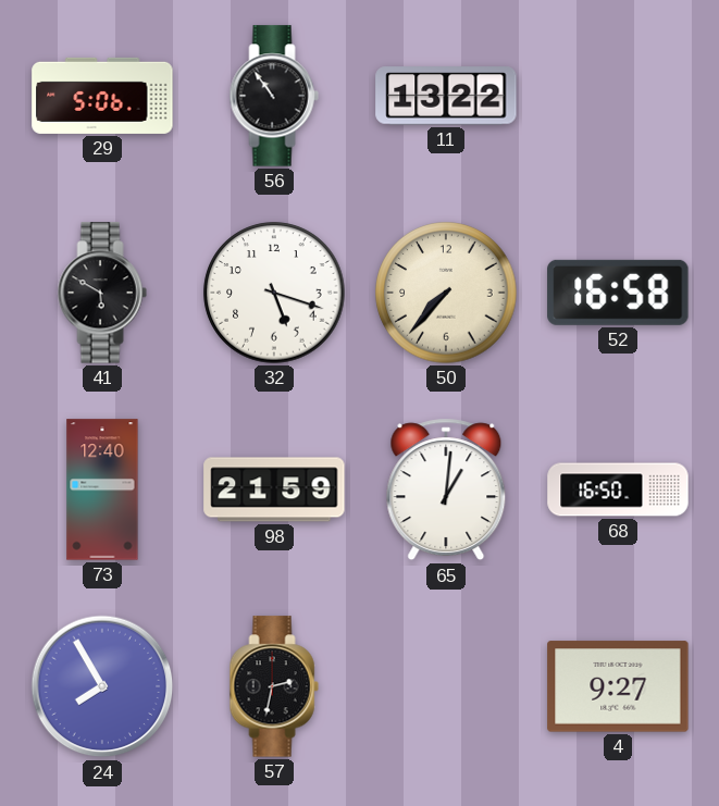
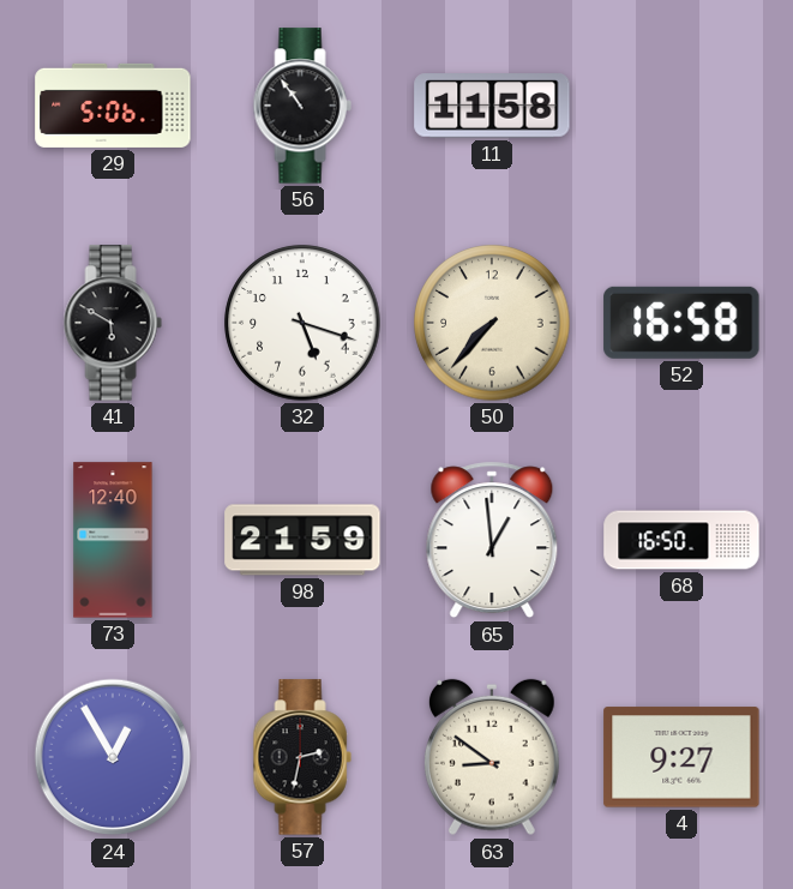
11: 13:22 -> 11:58
65: 1:01 -> 12:59
24: 7:55 -> 12:55
63: none -> 8:51
